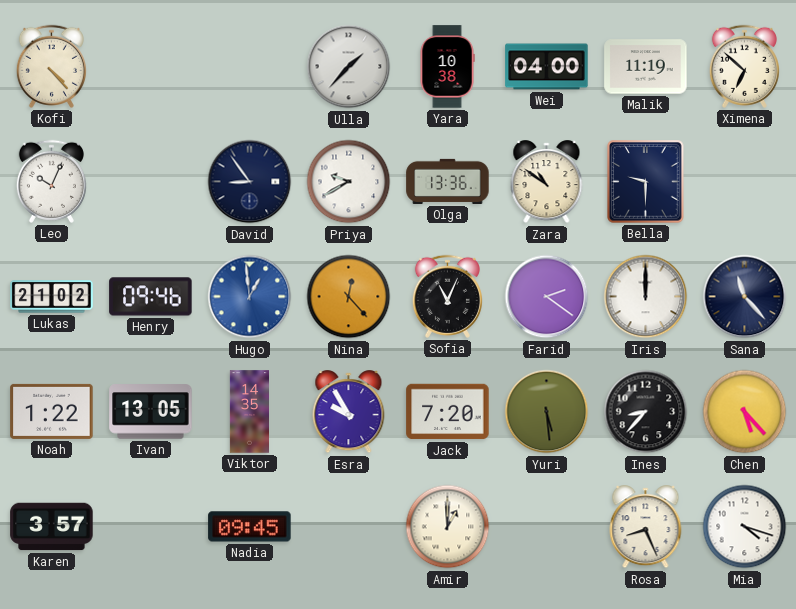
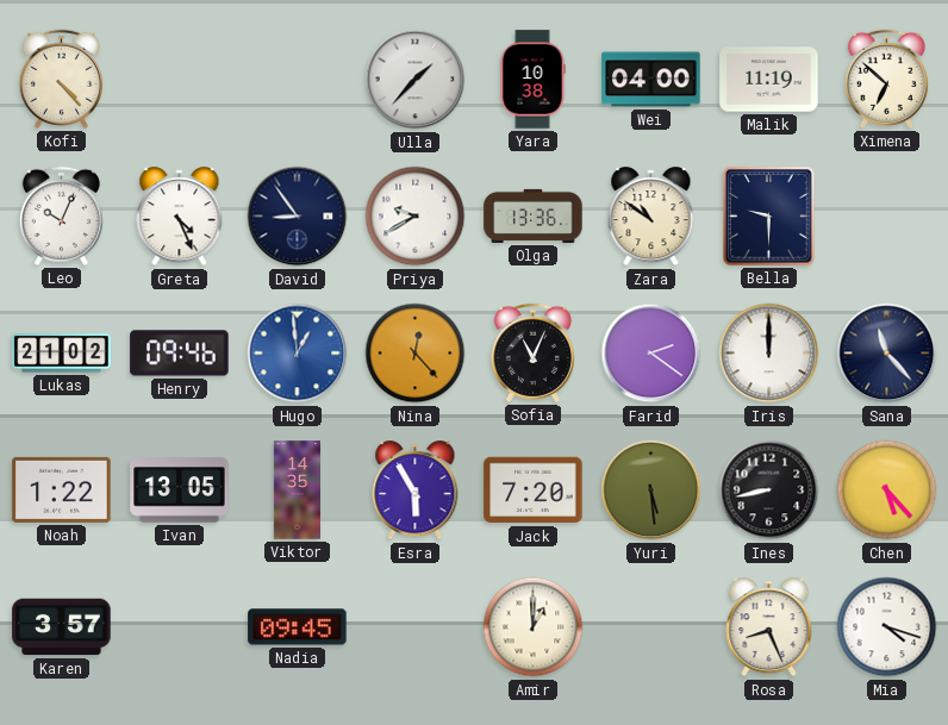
Greta: none -> 4:26
Esra: 9:55 -> 5:55
Ines: 8:37 -> 8:43
